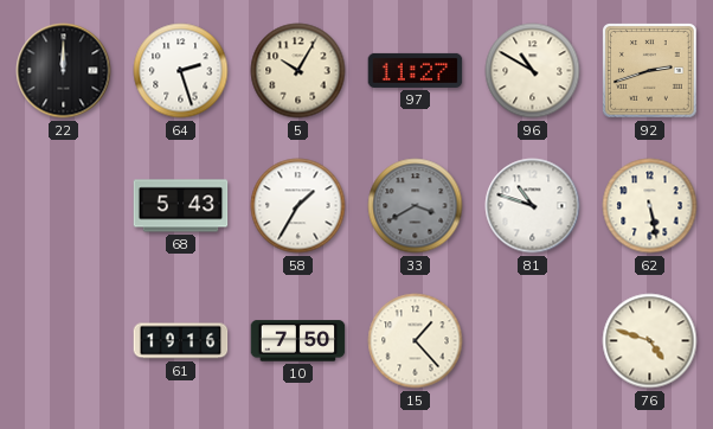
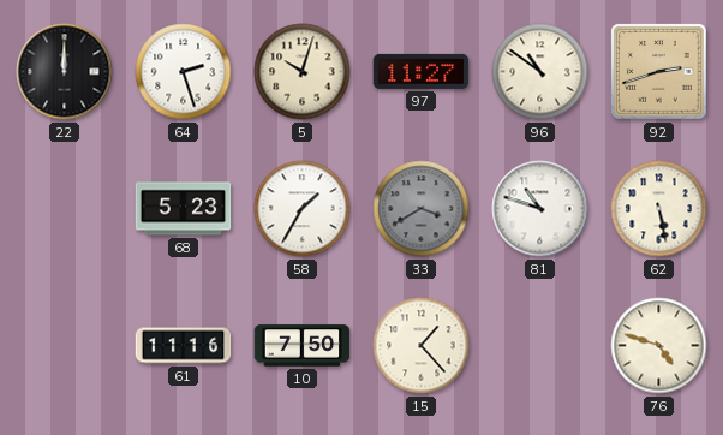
5: 10:05 -> 10:03
96: 10:50 -> 10:51
68: 5:43 -> 5:23
61: 19:16 -> 11:16
